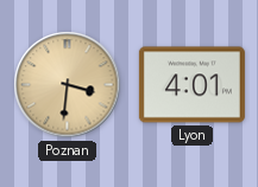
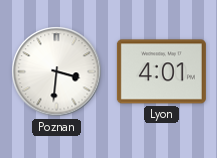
Poznan dial: champagne -> white
